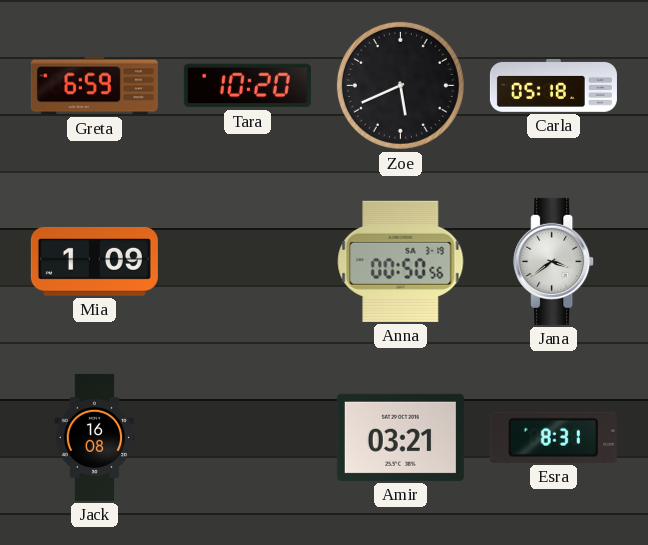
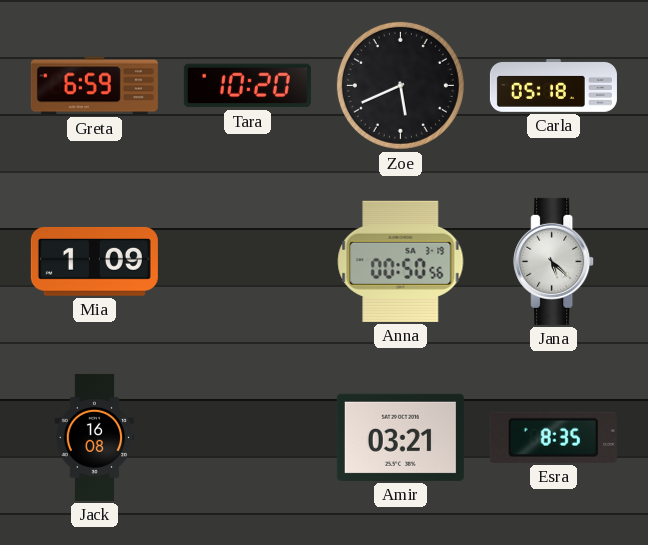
Jana: 3:39 -> 5:22
Esra: 8:31 -> 8:35
